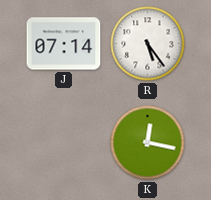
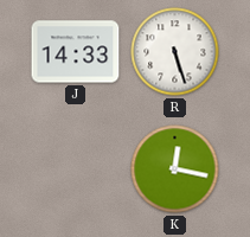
J: 07:14 -> 14:33
R: 5:24 -> 5:27
